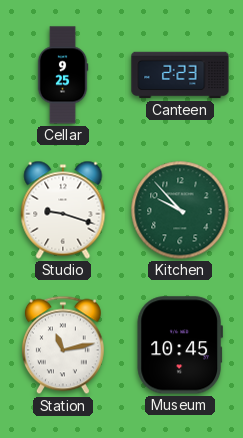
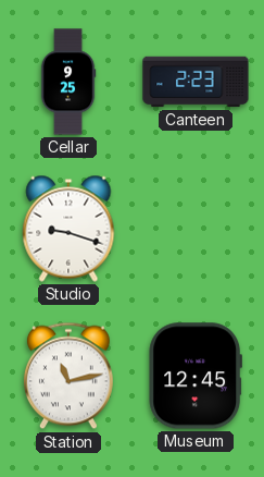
Kitchen: 9:53 -> none
Museum: 10:45 -> 12:45
